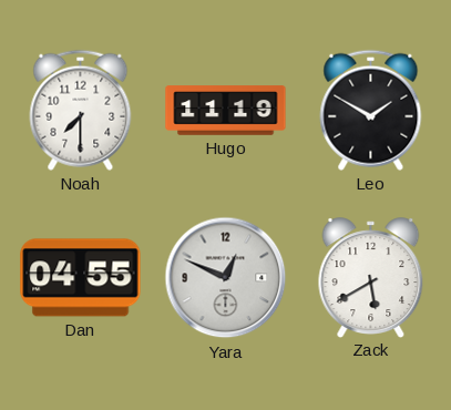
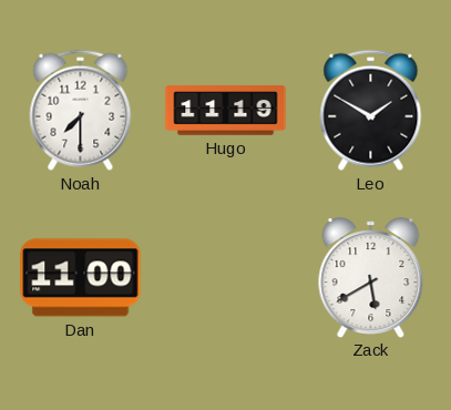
Dan: 04:55 -> 11:00
Yara: 12:49 -> none
